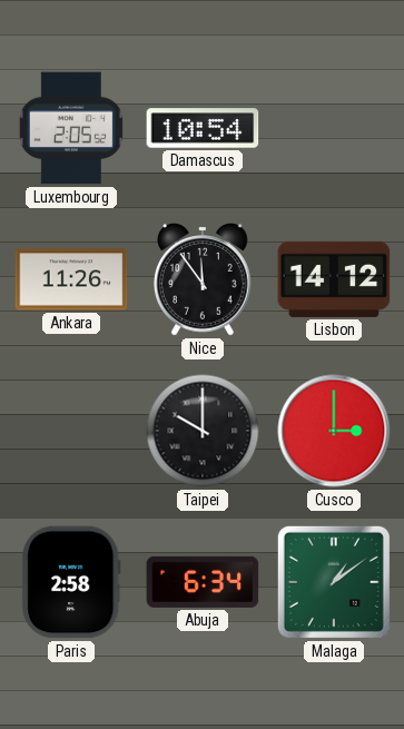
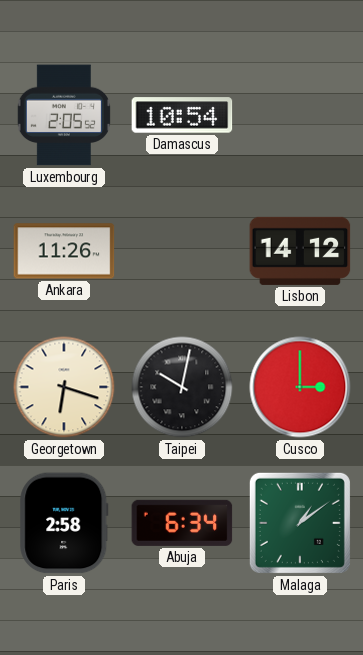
Nice: 11:54 -> none
Georgetown: none -> 6:18
Taipei: 10:00 -> 10:02
